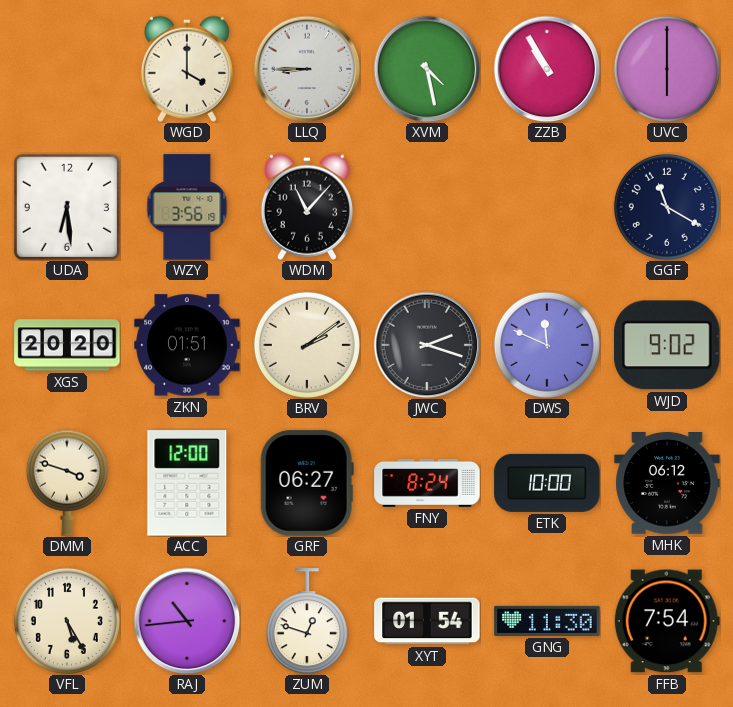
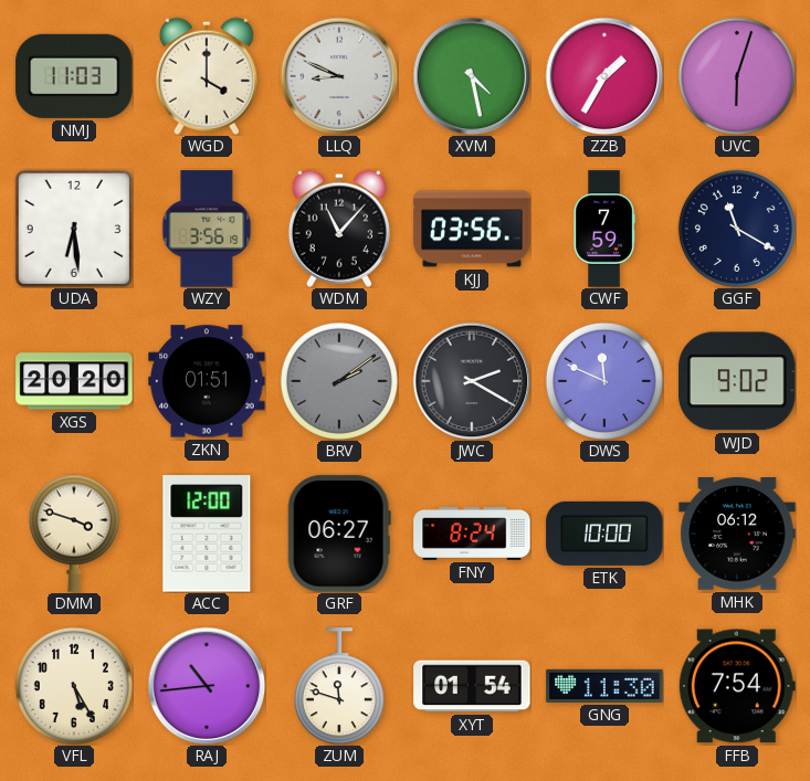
NMJ: none -> 11:03
LLQ: 8:45 -> 8:49
ZZB: 10:55 -> 1:35
UVC: 6:00 -> 6:03
KJJ: none -> 03:56
CWF: none -> 7:59
BRV dial: cream -> grey
JWC: 2:18 -> 2:20
ZUM: 12:48 -> 11:48
